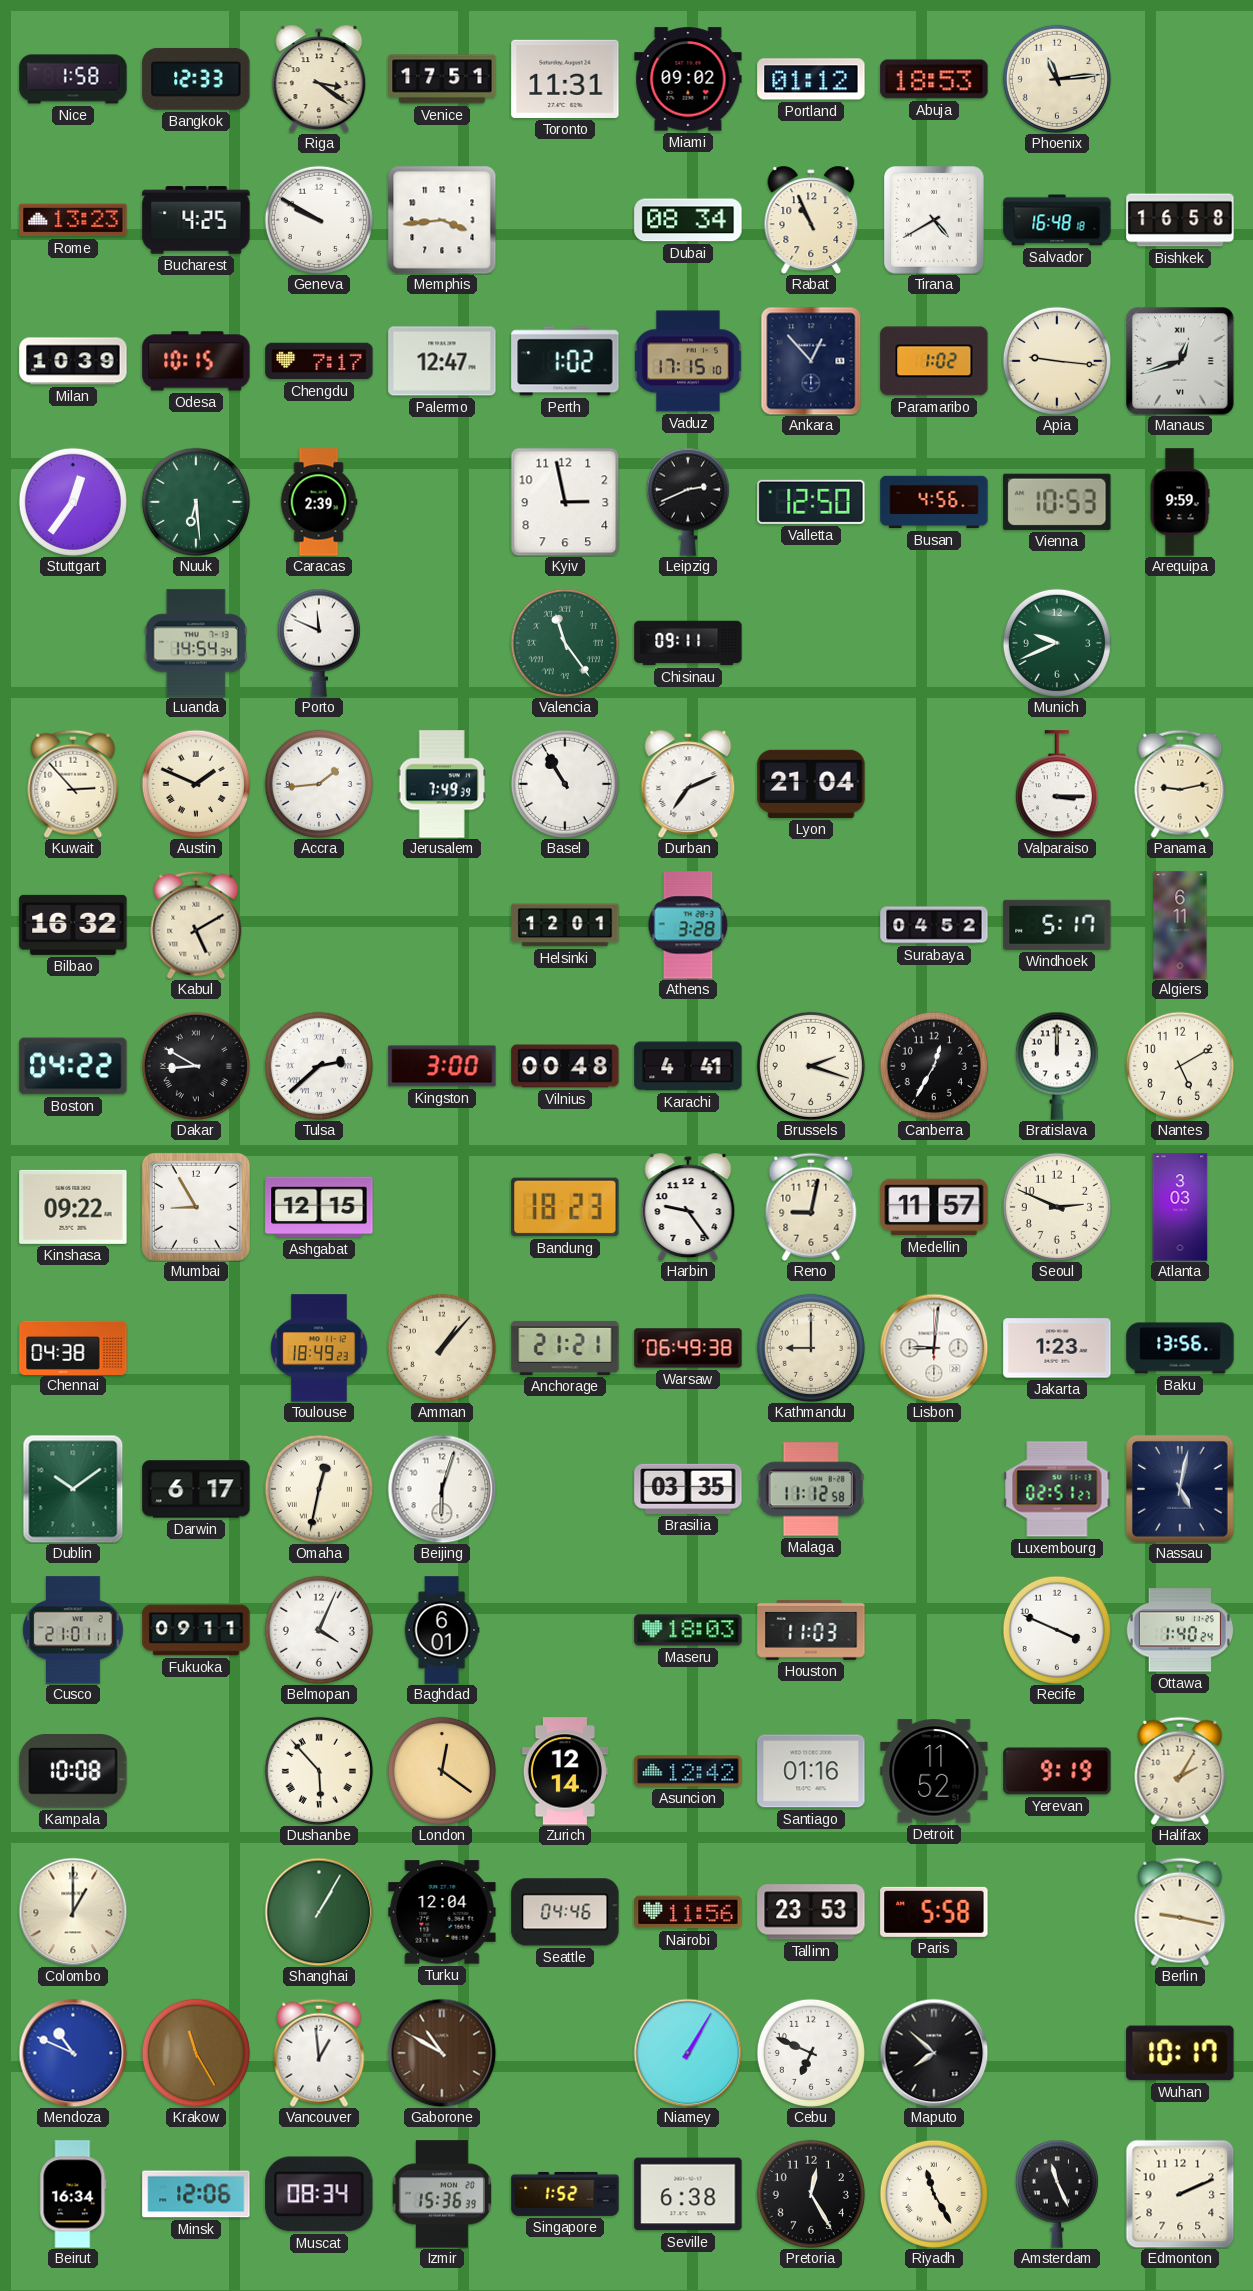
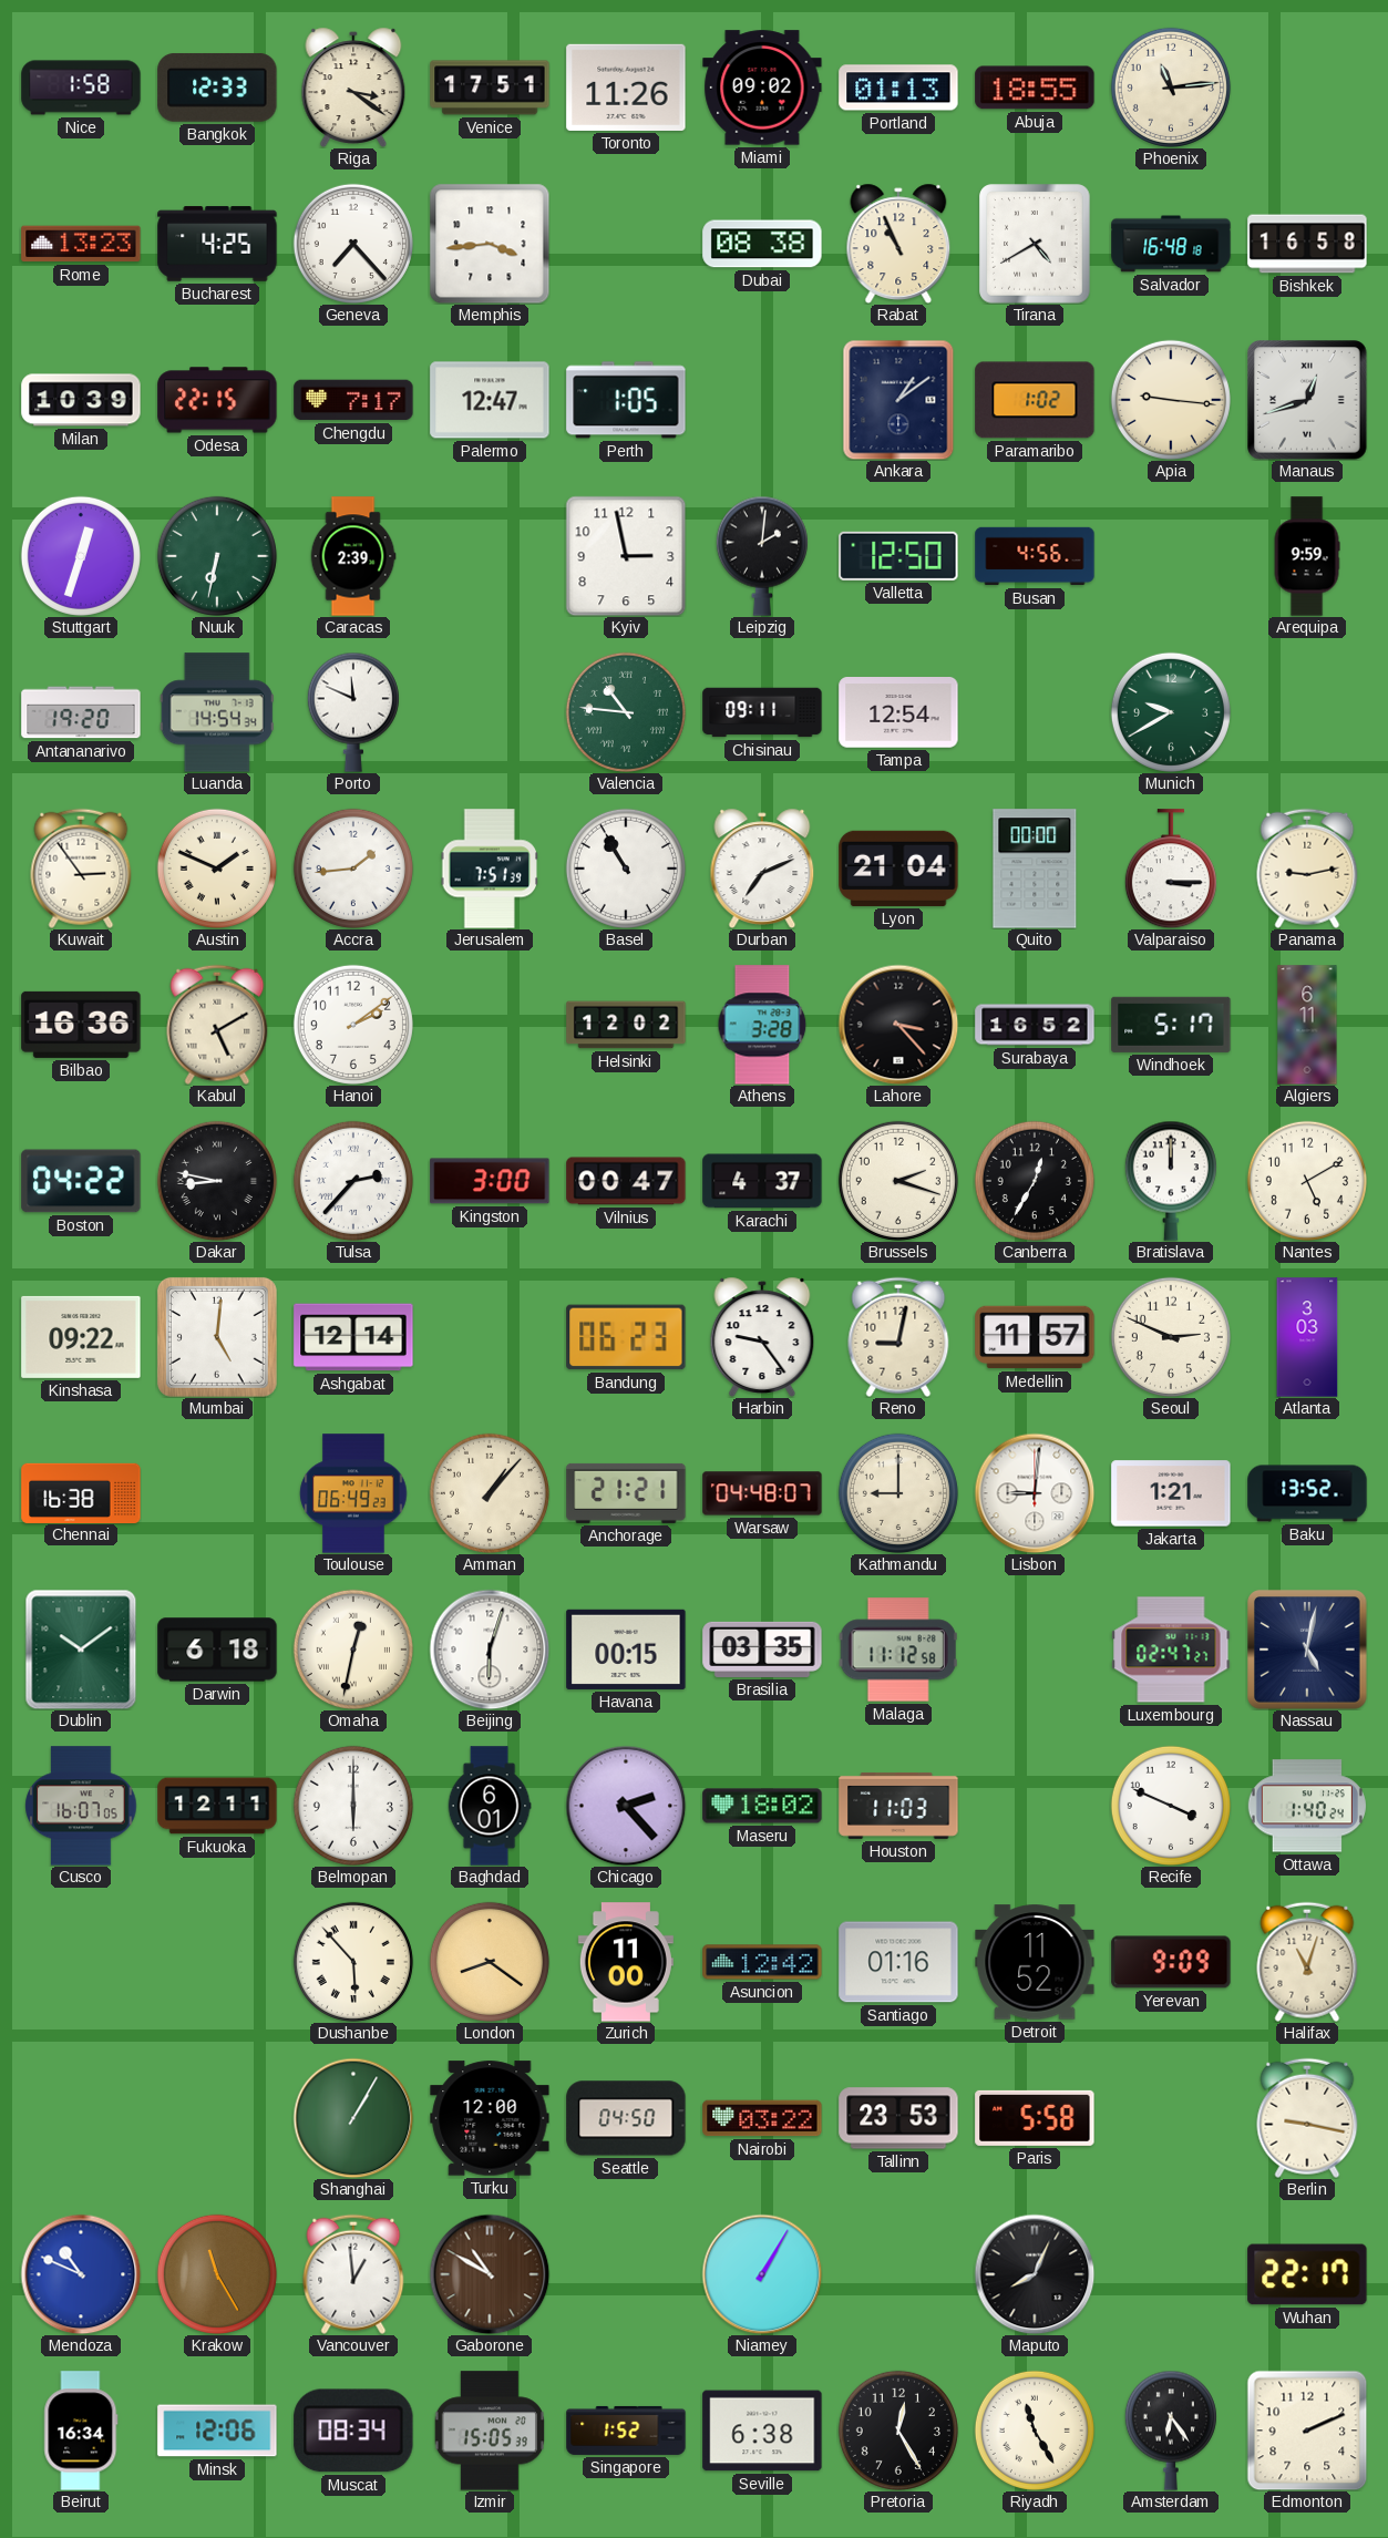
Toronto: 11:31 -> 11:26
Portland: 01:12 -> 01:13
Abuja: 18:53 -> 18:55
Geneva: 9:50 -> 7:23
Dubai: 08:34 -> 08:38
Odesa: 10:15 -> 22:15
Perth: 1:02 -> 1:05
Vaduz: 17:15 -> none
Ankara: 12:53 -> 1:09
Stuttgart: 12:36 -> 12:33
Nuuk: 6:29 -> 6:32
Leipzig: 2:41 -> 2:01
Vienna: 10:53 -> none
Antananarivo: none -> 19:20
Valencia: 11:24 -> 10:46
Tampa: none -> 12:54
Munich: 9:41 -> 9:40
Kuwait: 2:53 -> 2:54
Jerusalem: 7:49 -> 7:51
Quito: none -> 00:00
Bilbao: 16:32 -> 16:36
Hanoi: none -> 2:09
Helsinki: 12:01 -> 12:02
Lahore: none -> 3:23
Surabaya: 04:52 -> 16:52
Dakar: 8:50 -> 8:47
Tulsa: 2:38 -> 2:37
Vilnius: 00:48 -> 00:47
Karachi: 4:41 -> 4:37
Mumbai: 8:55 -> 5:01
Ashgabat: 12:15 -> 12:14
Bandung: 18:23 -> 06:23
Chennai: 04:38 -> 16:38
Toulouse: 18:49 -> 06:49
Warsaw: 06:49 -> 04:48
Jakarta: 1:23 -> 1:21
Baku: 13:56 -> 13:52
Darwin: 6:17 -> 6:18
Havana: none -> 00:15
Luxembourg: 02:51 -> 02:47
Cusco: 21:01 -> 16:07
Fukuoka: 09:11 -> 12:11
Belmopan: 4:04 -> 6:00
Chicago: none -> 2:23
Maseru: 18:03 -> 18:02
Kampala: 10:08 -> none
London: 12:21 -> 8:21
Zurich: 12:14 -> 11:00
Yerevan: 9:19 -> 9:09
Halifax: 2:05 -> 11:03
Colombo: 1:00 -> none
Turku: 12:04 -> 12:00
Seattle: 04:46 -> 04:50
Nairobi: 11:56 -> 03:22
Cebu: 6:49 -> none
Maputo: 7:52 -> 8:04
Wuhan: 10:17 -> 22:17
Izmir: 15:36 -> 15:05
Amsterdam: 11:26 -> 6:24
